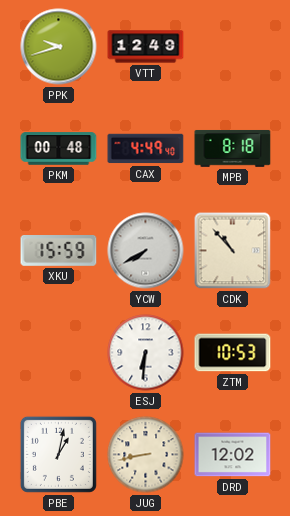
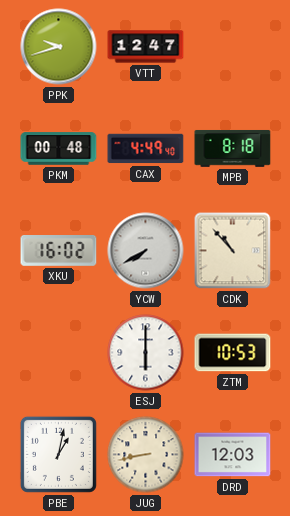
VTT: 12:49 -> 12:47
XKU: 15:59 -> 16:02
ESJ: 6:31 -> 6:00
DRD: 12:02 -> 12:03
